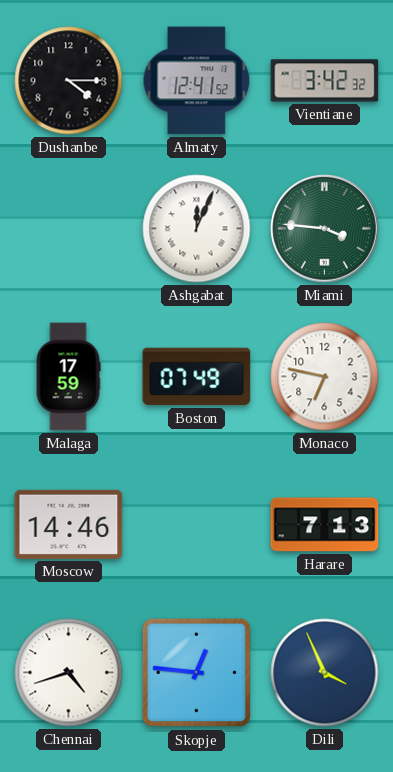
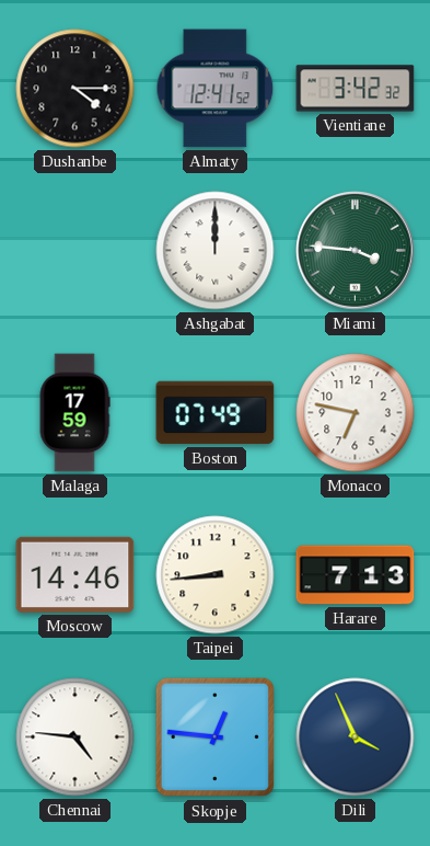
Ashgabat: 12:04 -> 12:00
Taipei: none -> 8:44
Chennai: 4:42 -> 4:46
